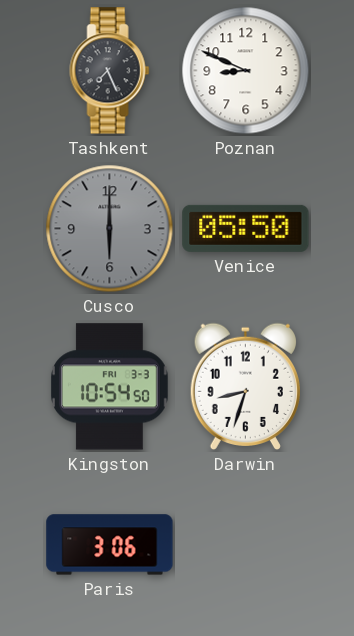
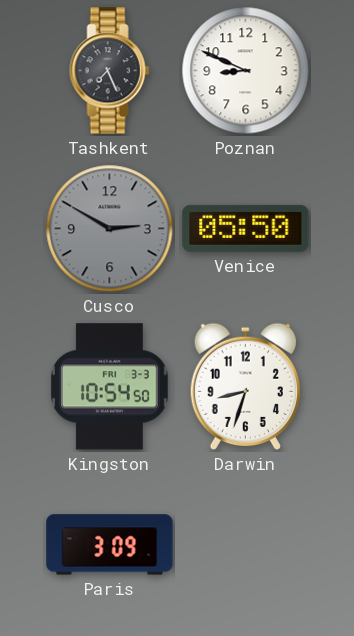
Cusco: 6:00 -> 2:50
Paris: 3:06 -> 3:09
